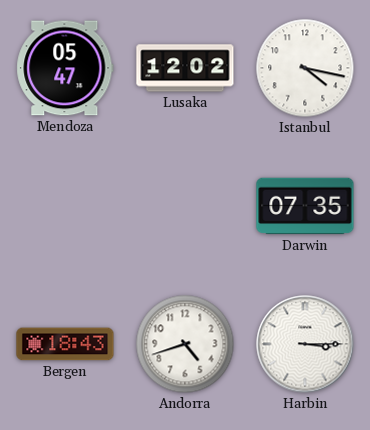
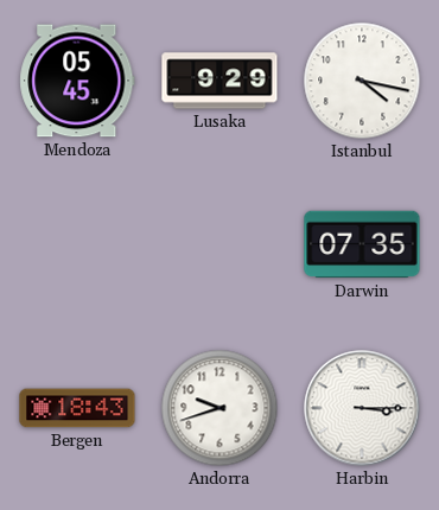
Mendoza: 05:47 -> 05:45
Lusaka: 12:02 -> 9:29
Andorra: 4:42 -> 9:42
